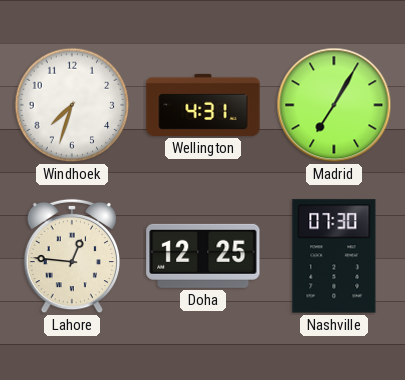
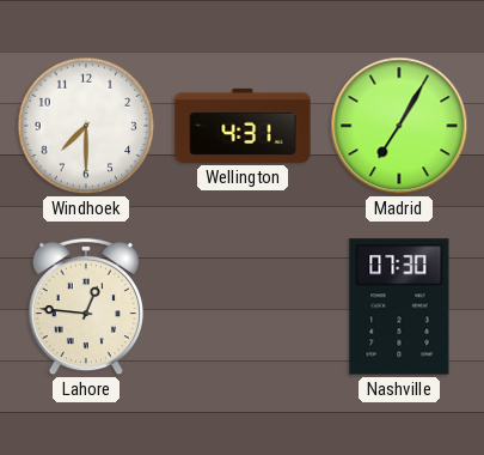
Windhoek: 7:33 -> 7:30
Doha: 12:25 -> none
